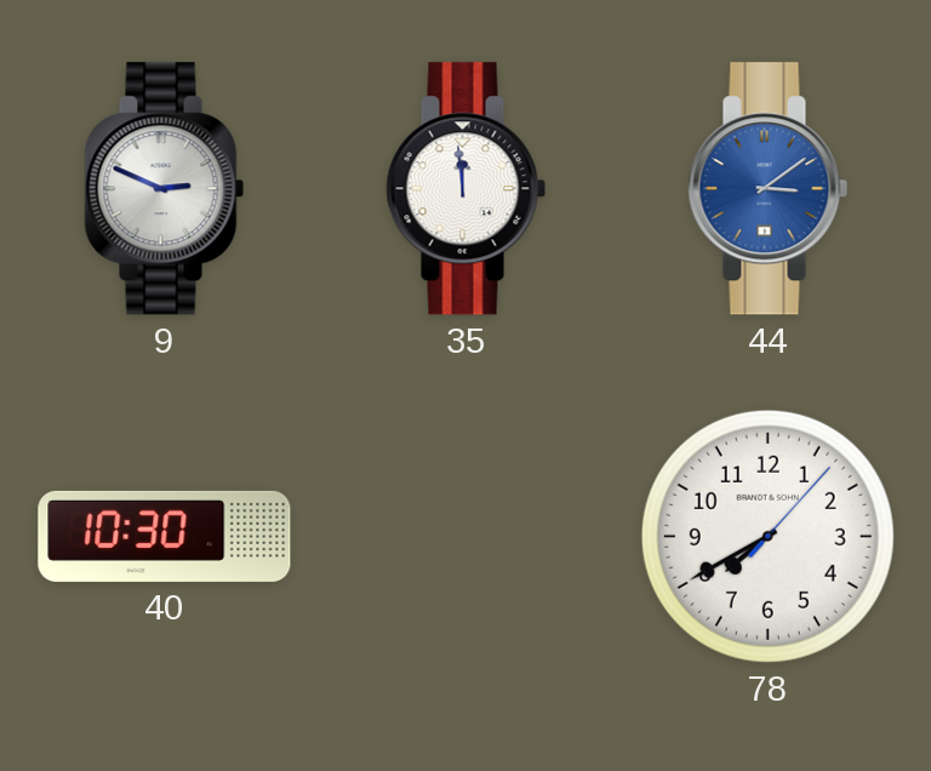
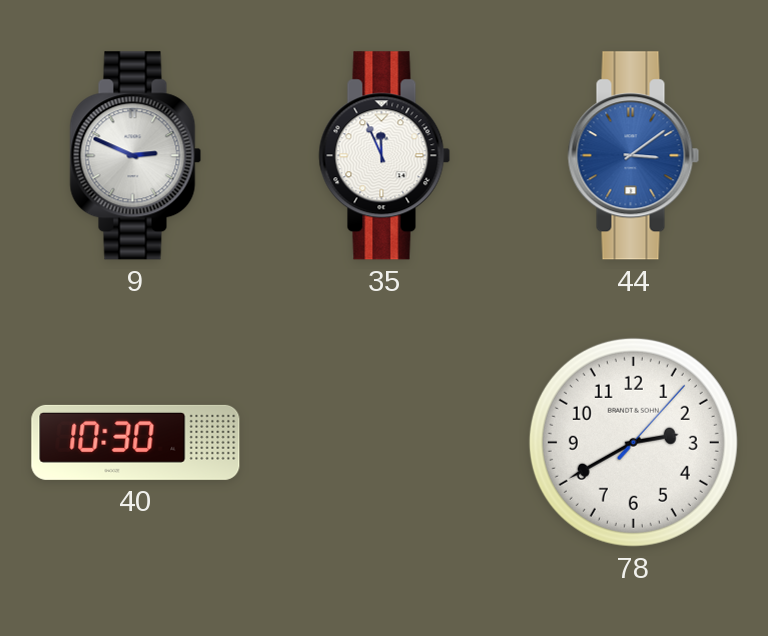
35: 11:59 -> 11:56
78: 7:40 -> 2:40
